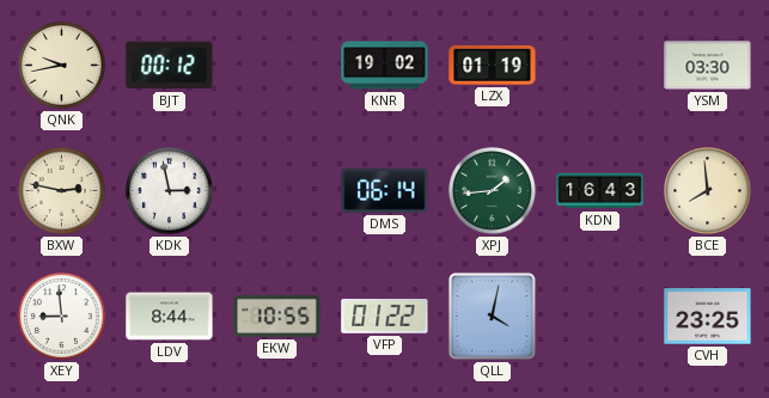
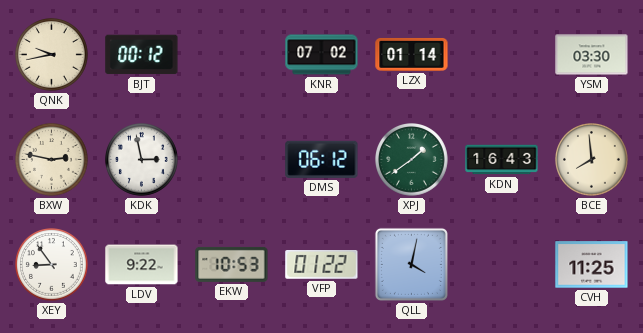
KNR: 19:02 -> 07:02
LZX: 01:19 -> 01:14
DMS: 06:14 -> 06:12
XPJ: 1:44 -> 1:39
XEY: 8:59 -> 8:54
LDV: 8:44 -> 9:22
EKW: 10:55 -> 10:53
CVH: 23:25 -> 11:25
